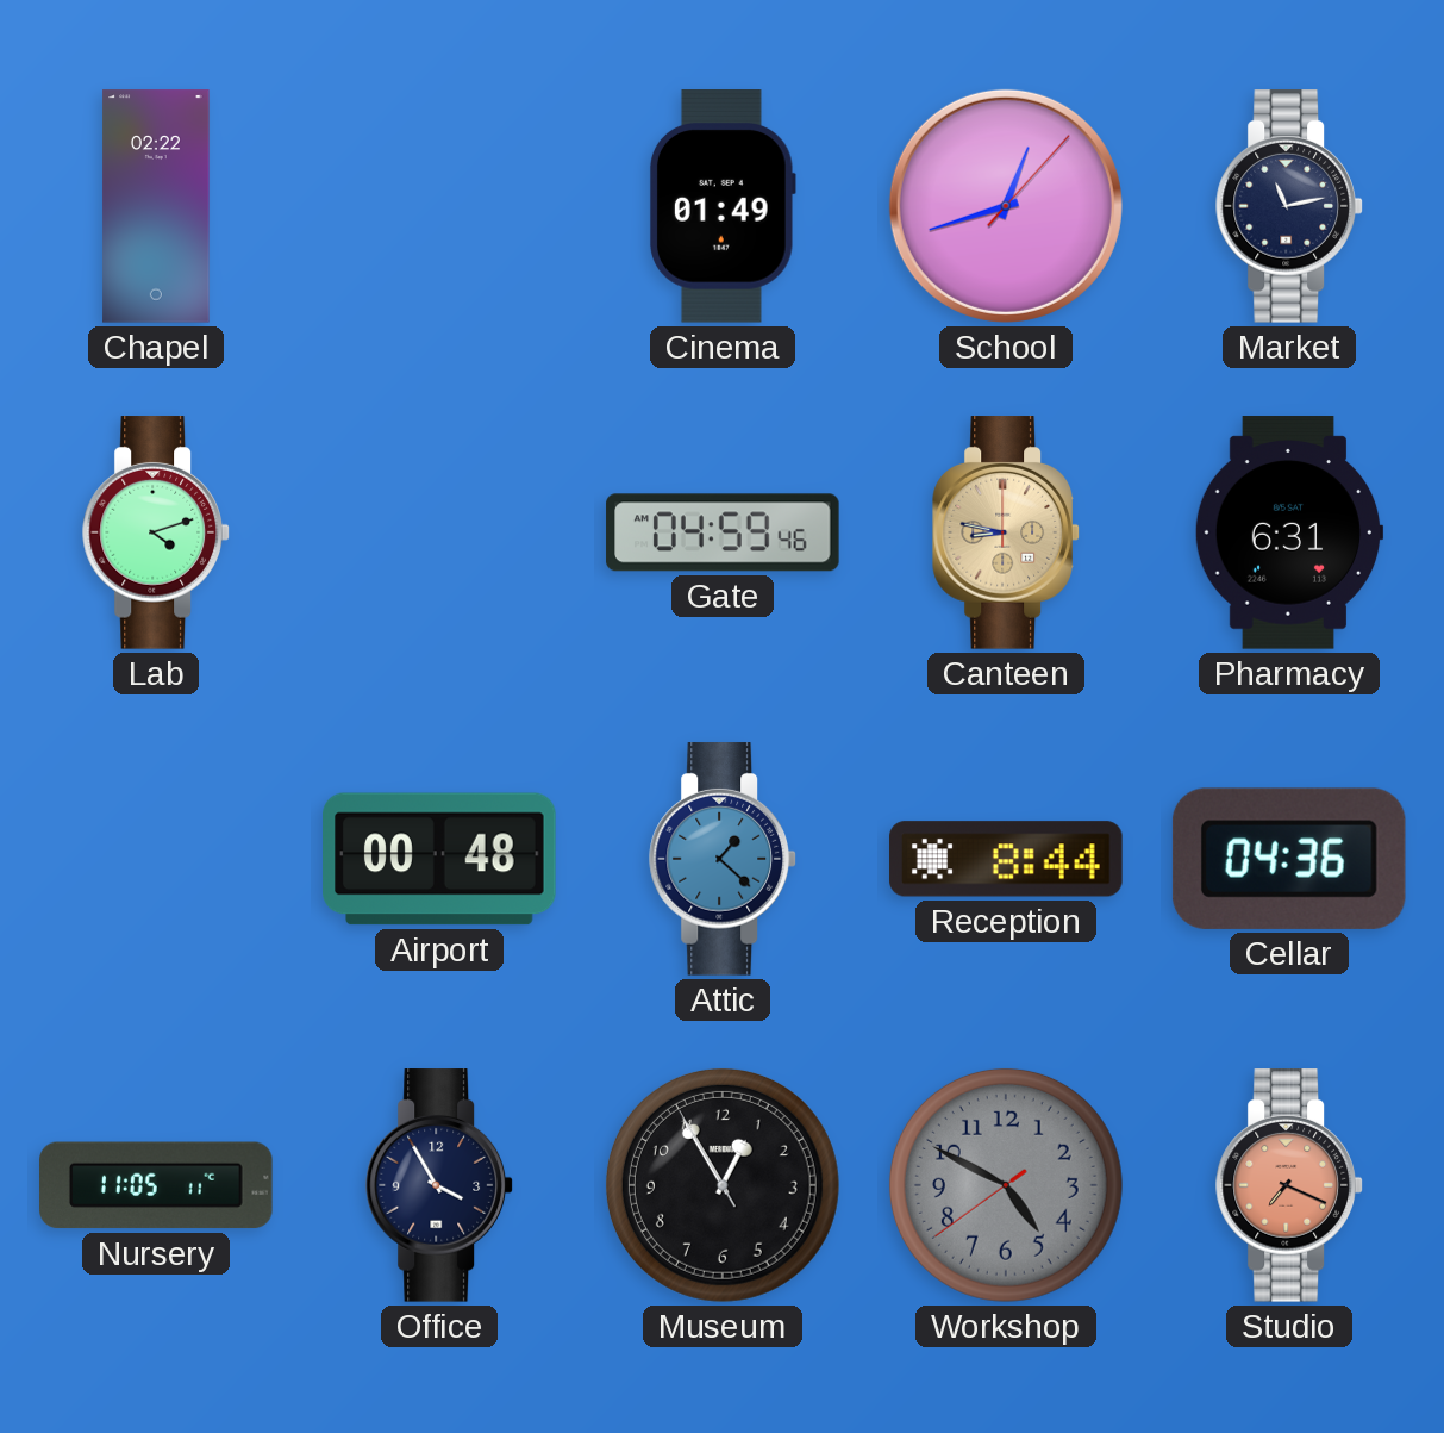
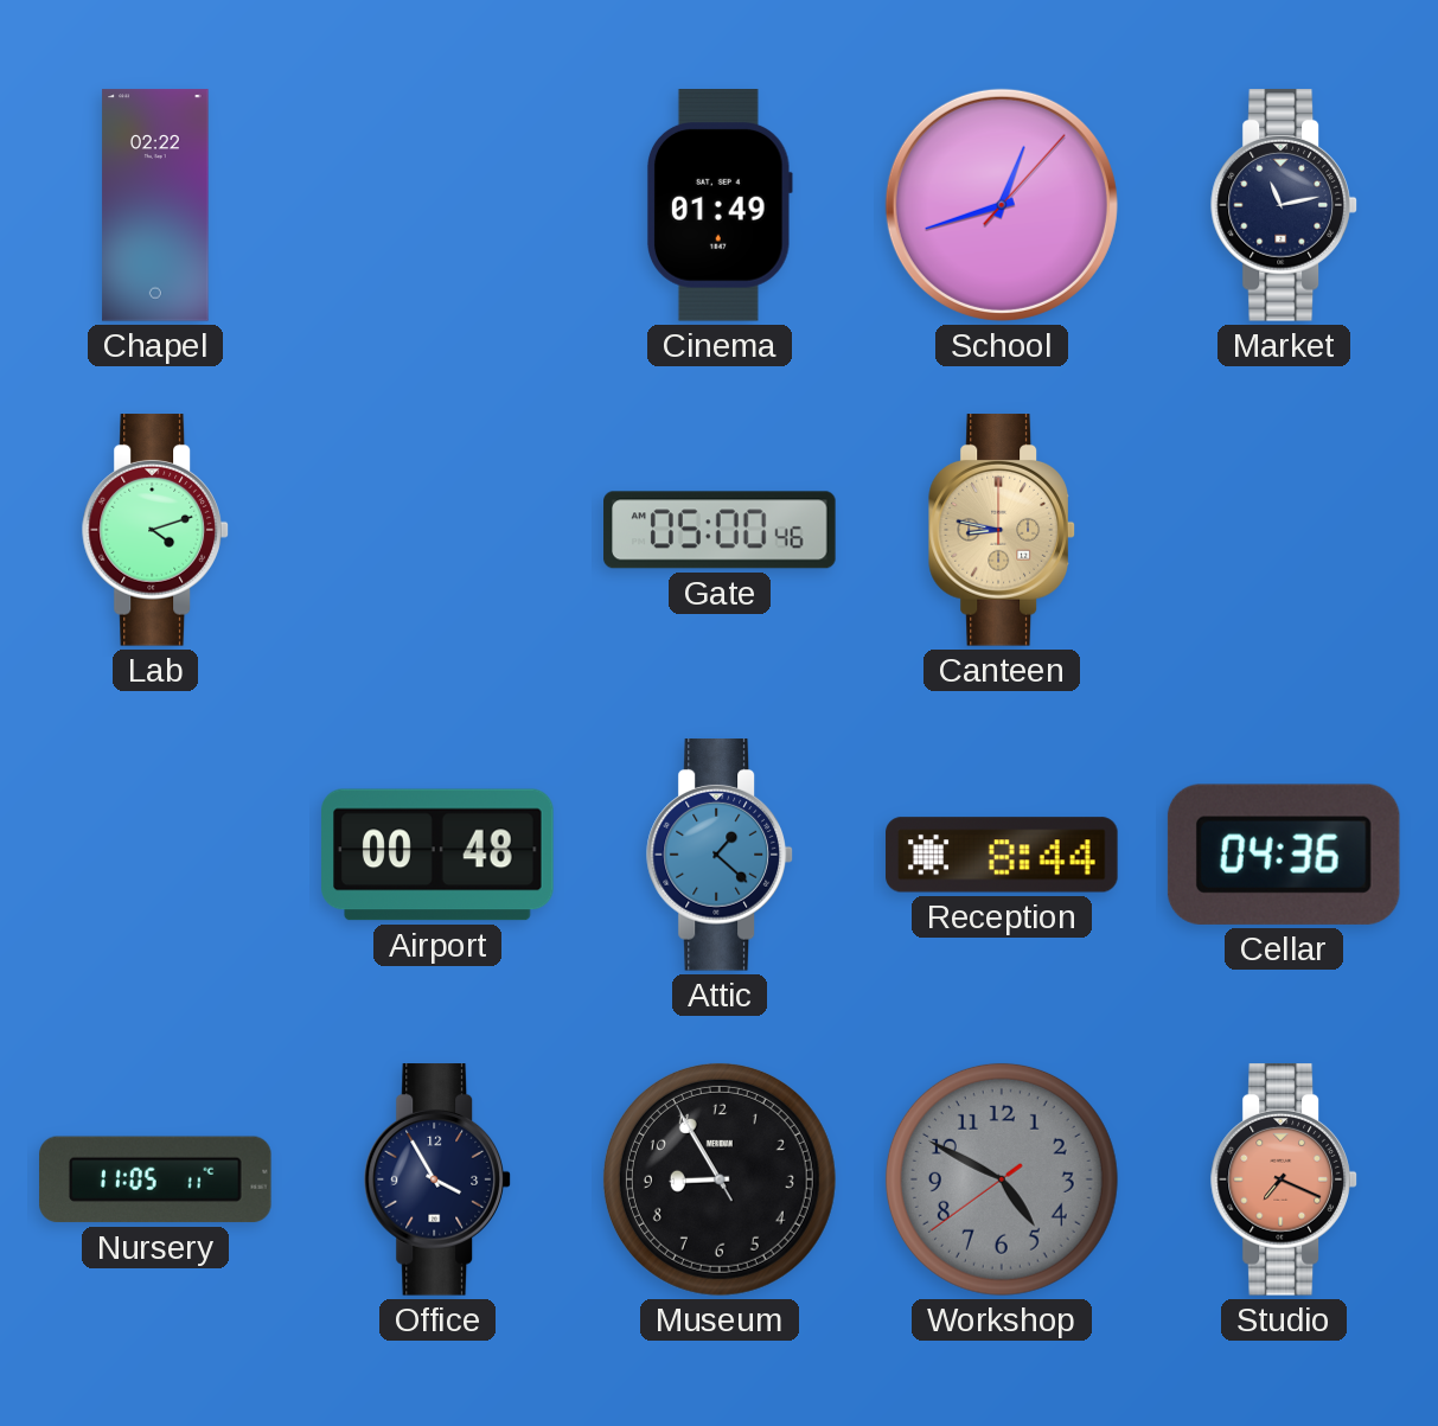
Gate: 04:59 -> 05:00
Pharmacy: 6:31 -> none
Museum: 12:54 -> 8:54
